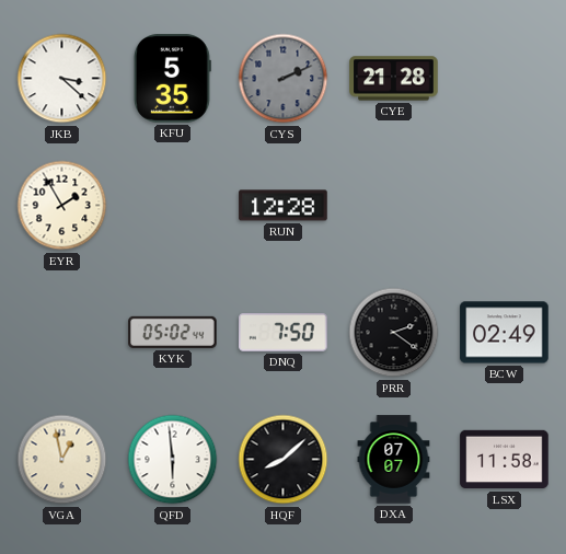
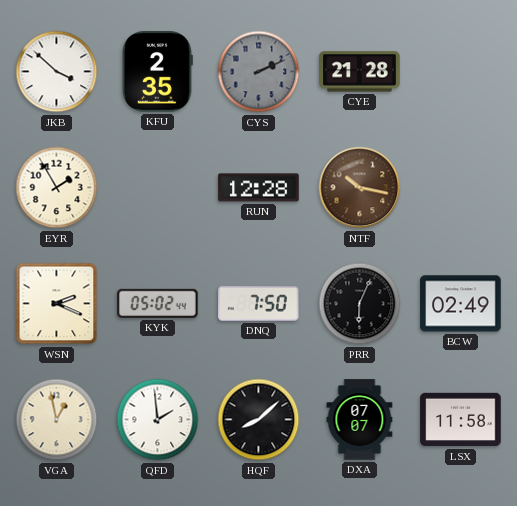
JKB: 3:22 -> 3:52
KFU: 5:35 -> 2:35
NTF: none -> 10:17
WSN: none -> 2:19
PRR: 2:21 -> 6:04
QFD: 5:59 -> 1:59
